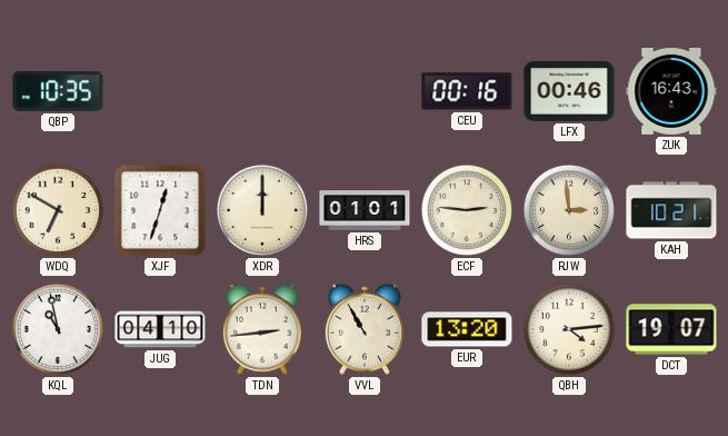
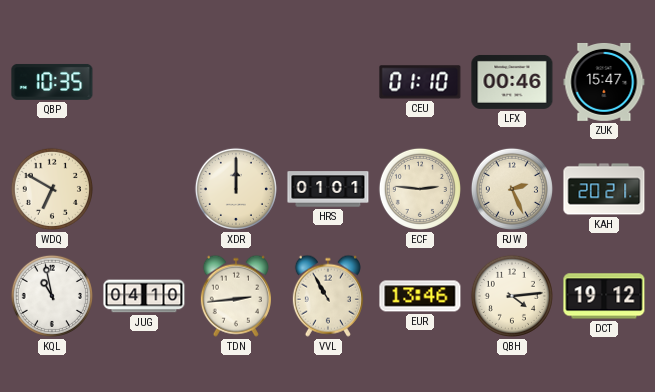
CEU: 00:16 -> 01:10
ZUK: 16:43 -> 15:47
XJF: 12:33 -> none
RJW: 2:59 -> 2:26
KAH: 10:21 -> 20:21
EUR: 13:20 -> 13:46
DCT: 19:07 -> 19:12
